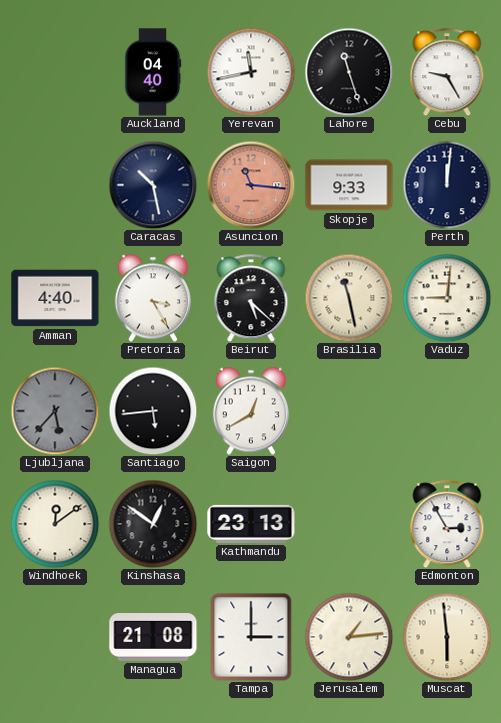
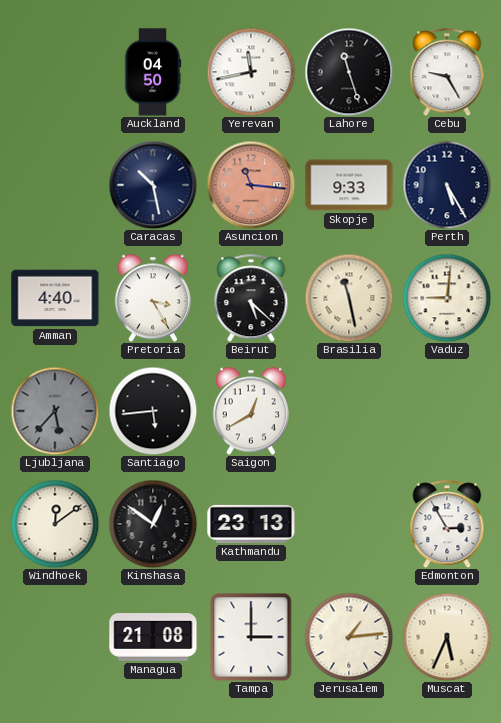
Auckland: 04:40 -> 04:50
Perth: 12:01 -> 5:25
Muscat: 5:59 -> 5:34
